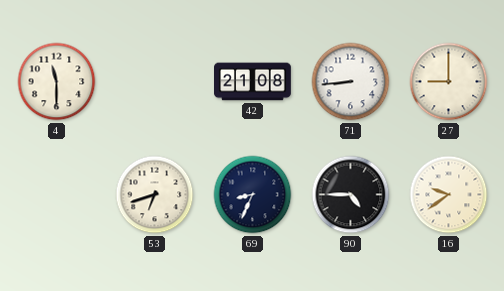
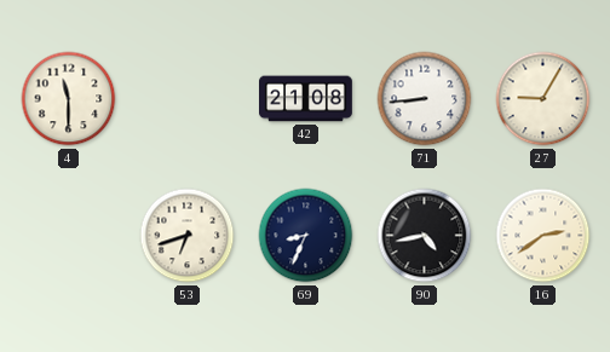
27: 9:00 -> 9:05
90: 4:45 -> 4:43
16: 9:39 -> 2:39
